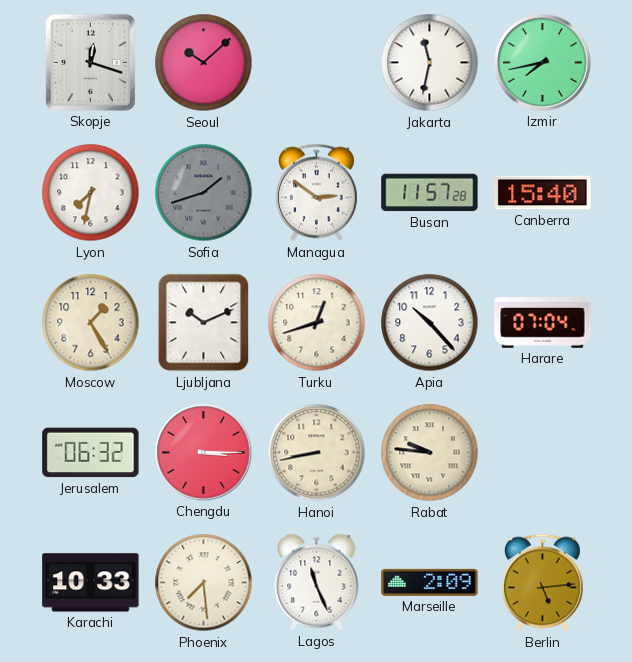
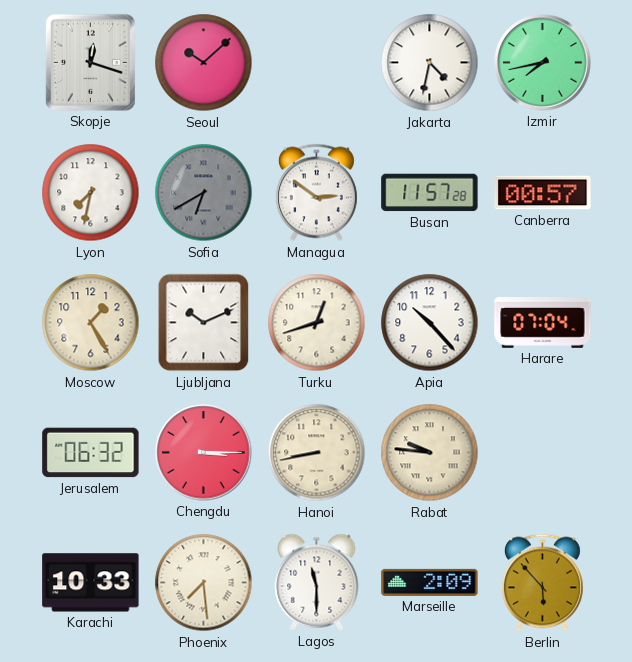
Jakarta: 11:32 -> 4:32
Sofia: 1:42 -> 6:40
Canberra: 15:40 -> 00:57
Lagos: 11:26 -> 11:30
Berlin: 5:14 -> 5:53
